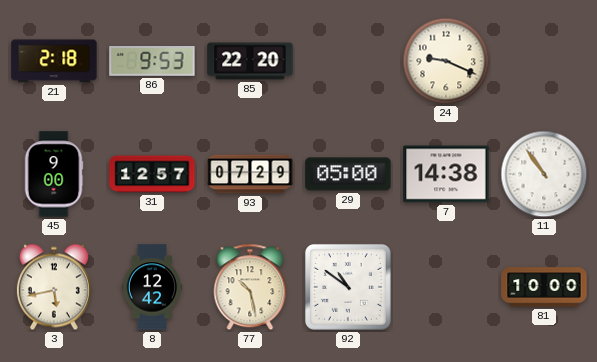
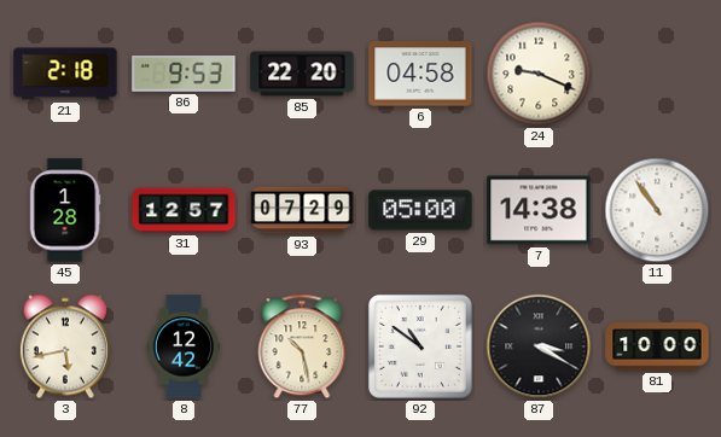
6: none -> 04:58
45: 9:00 -> 1:28
87: none -> 3:20
